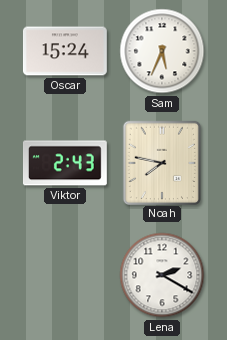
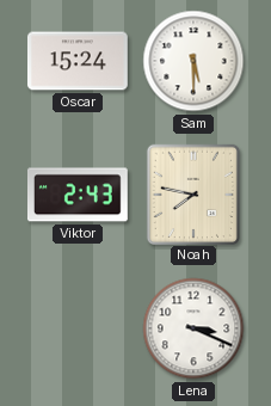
Sam: 5:34 -> 5:30
Lena: 2:20 -> 3:19
